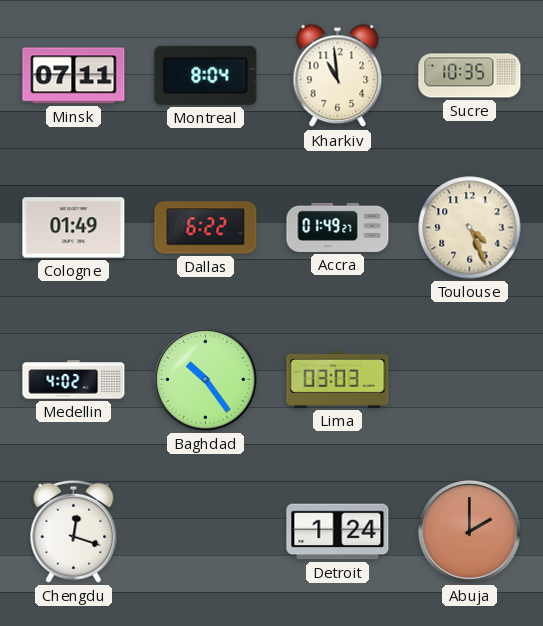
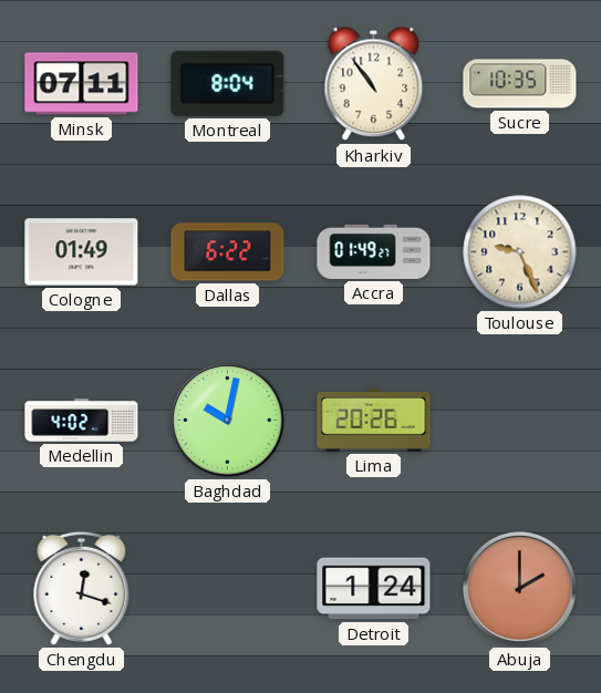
Kharkiv: 10:59 -> 10:54
Toulouse: 4:26 -> 9:26
Baghdad: 10:24 -> 10:02
Lima: 03:03 -> 20:26
